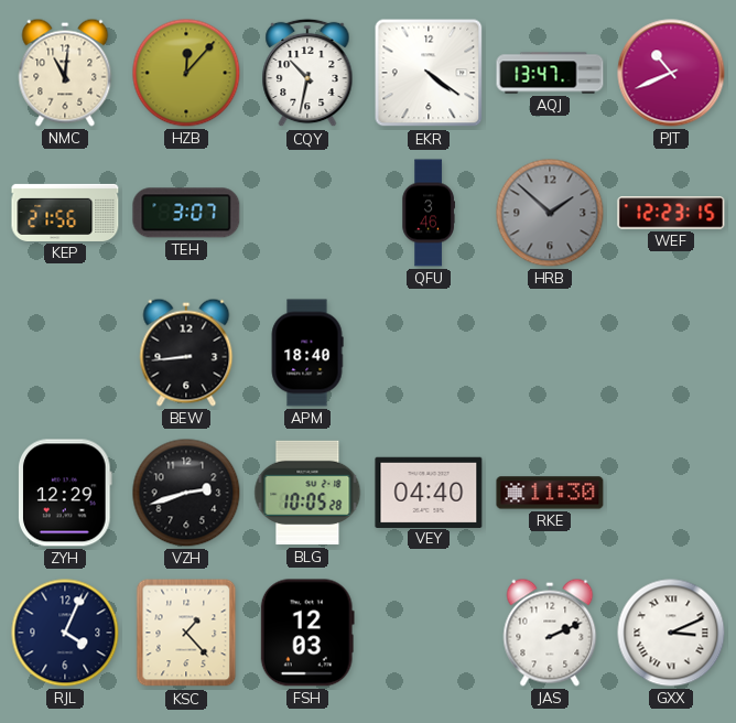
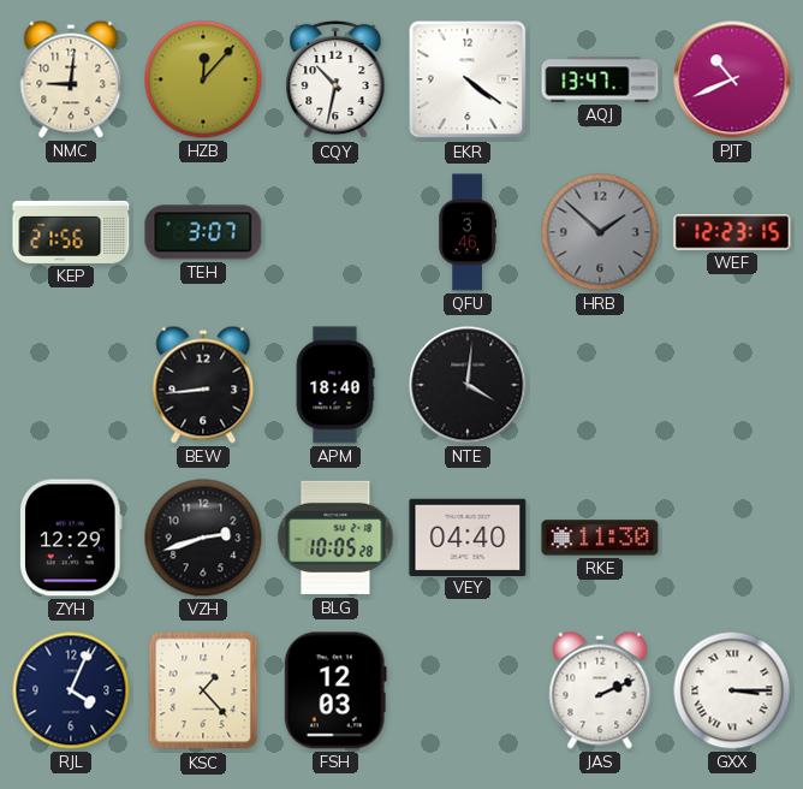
NMC: 11:01 -> 9:01
NTE: none -> 4:01
GXX: 3:11 -> 3:15
